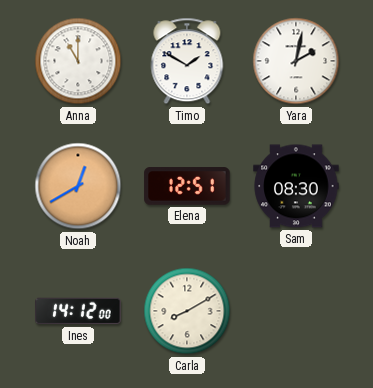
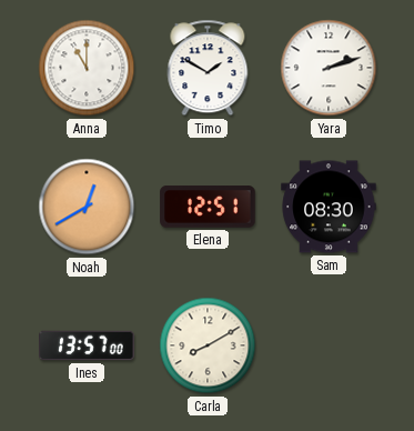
Yara: 2:02 -> 2:12
Ines: 14:12 -> 13:57
